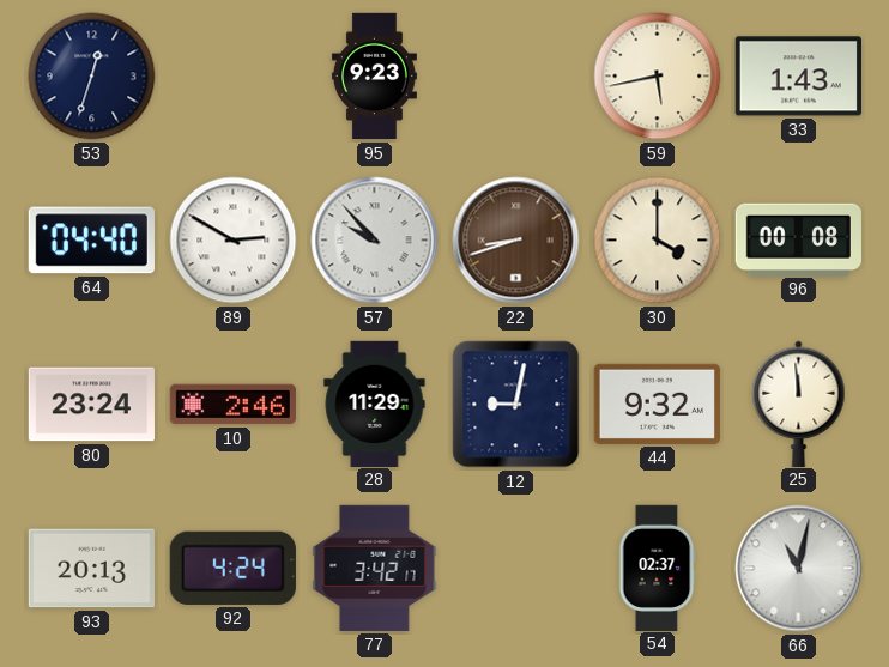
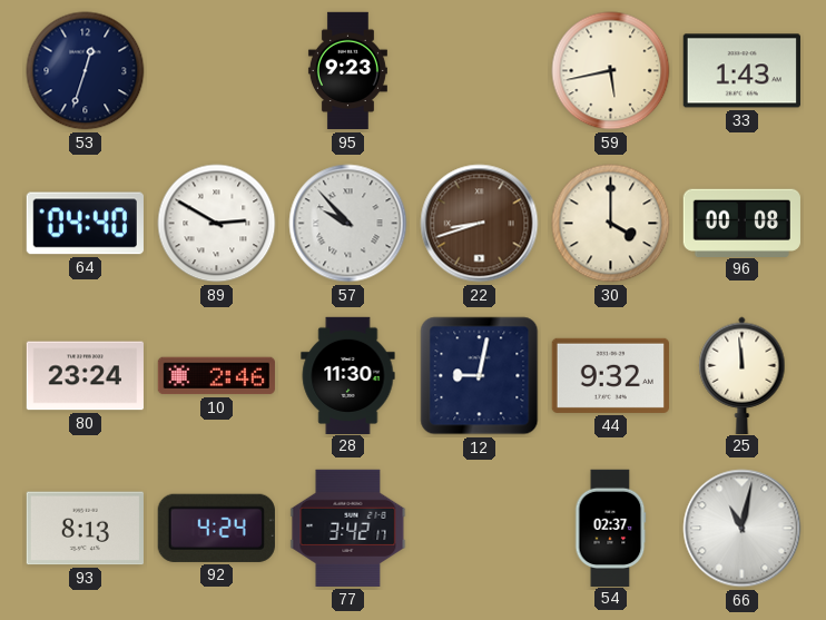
28: 11:29 -> 11:30
93: 20:13 -> 8:13
